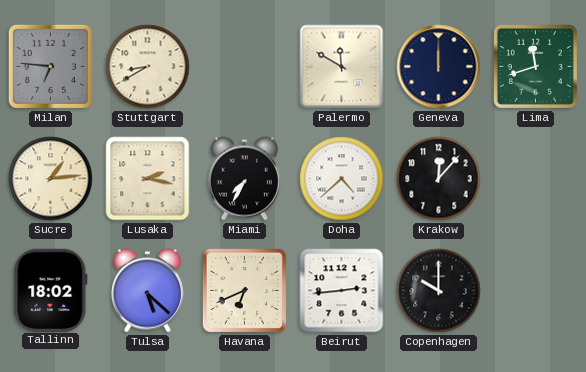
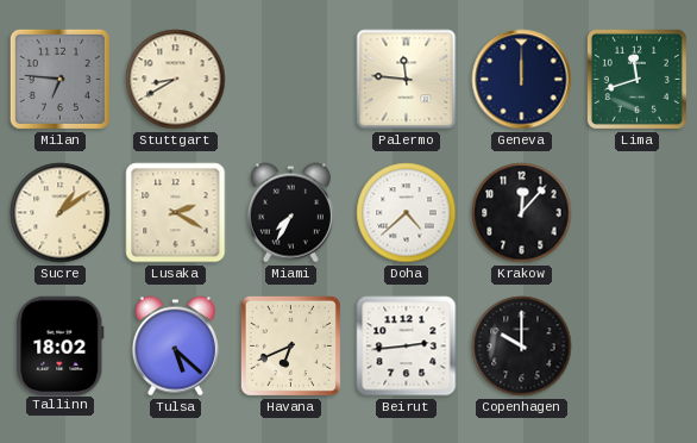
Palermo: 11:50 -> 11:46
Sucre: 1:14 -> 1:09
Lusaka: 2:17 -> 2:20
